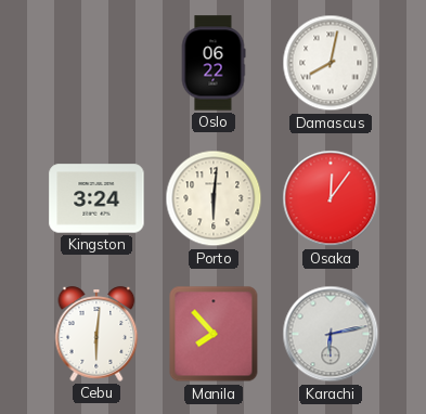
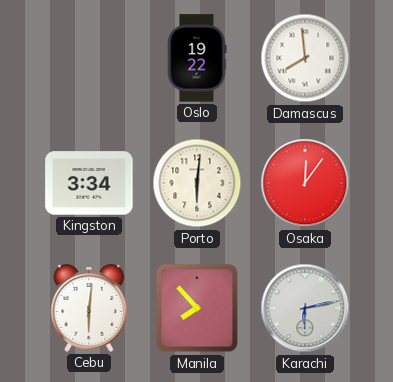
Oslo: 06:22 -> 19:22
Damascus: 8:02 -> 7:59
Kingston: 3:24 -> 3:34
